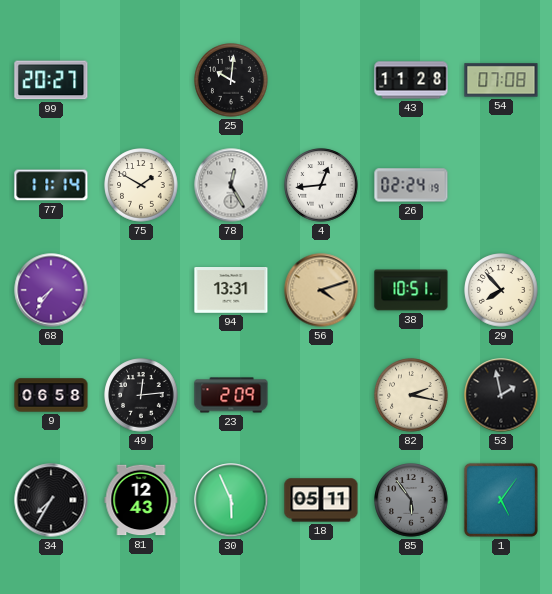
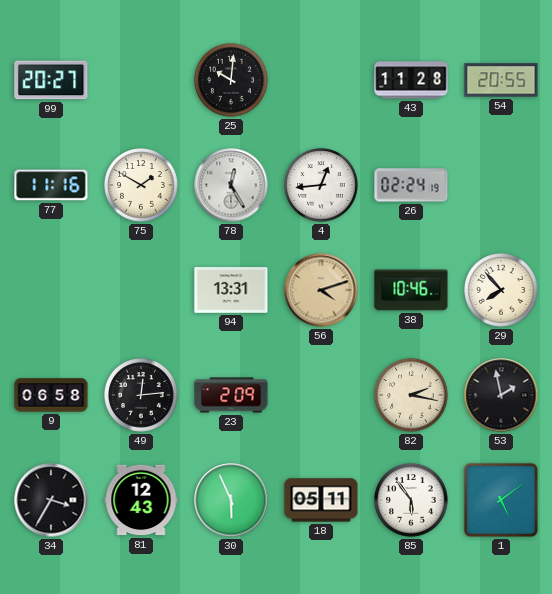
54: 07:08 -> 20:55
77: 11:14 -> 11:16
68: 7:36 -> none
38: 10:51 -> 10:46
34: 7:35 -> 3:35
85 dial: grey -> white
1: 5:06 -> 5:09
